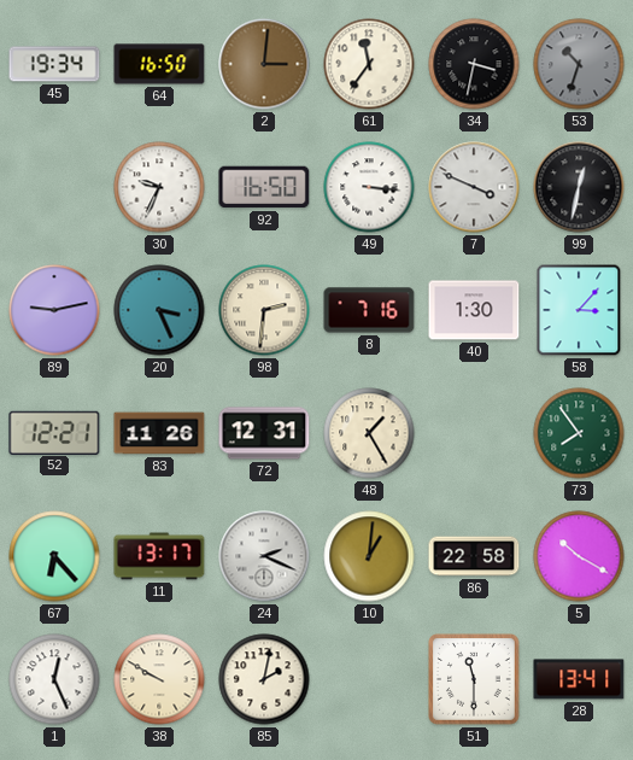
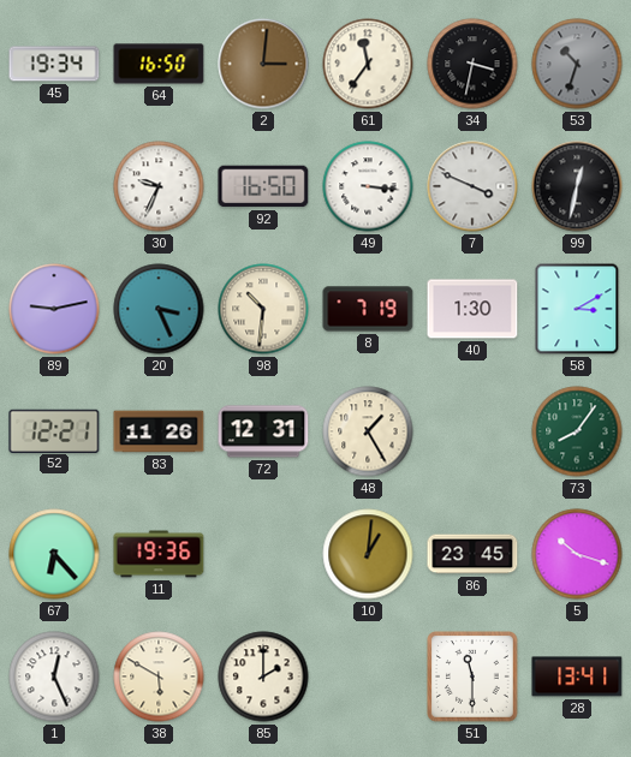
98: 2:31 -> 10:31
8: 7:16 -> 7:19
58: 3:07 -> 3:10
73: 7:54 -> 8:06
11: 13:17 -> 19:36
24: 2:19 -> none
86: 22:58 -> 23:45
5: 10:20 -> 10:18
38: 9:50 -> 5:50
85: 2:02 -> 2:00
